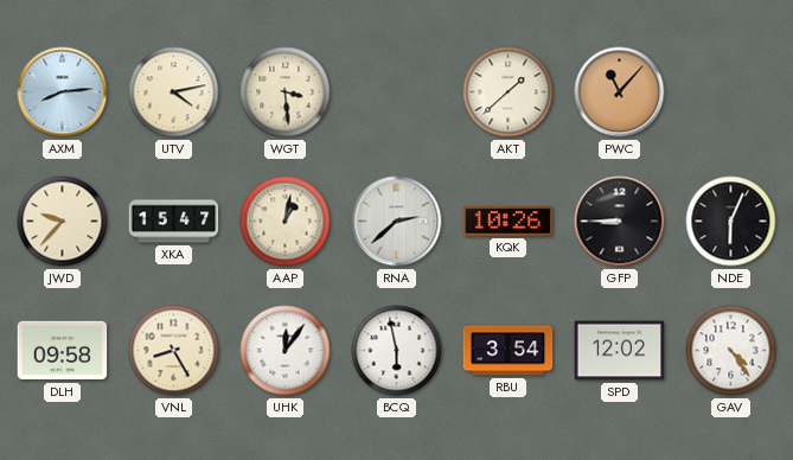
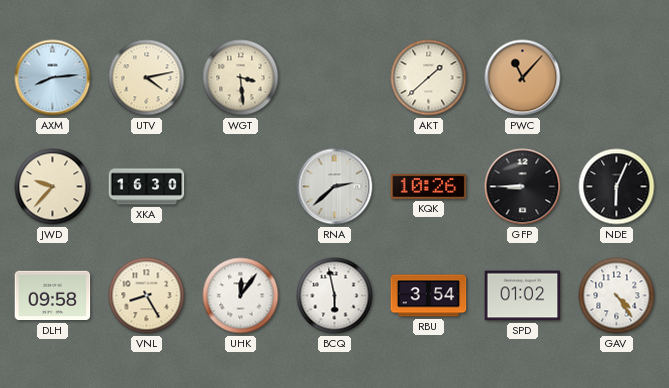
XKA: 15:47 -> 16:30
AAP: 1:02 -> none
SPD: 12:02 -> 01:02
